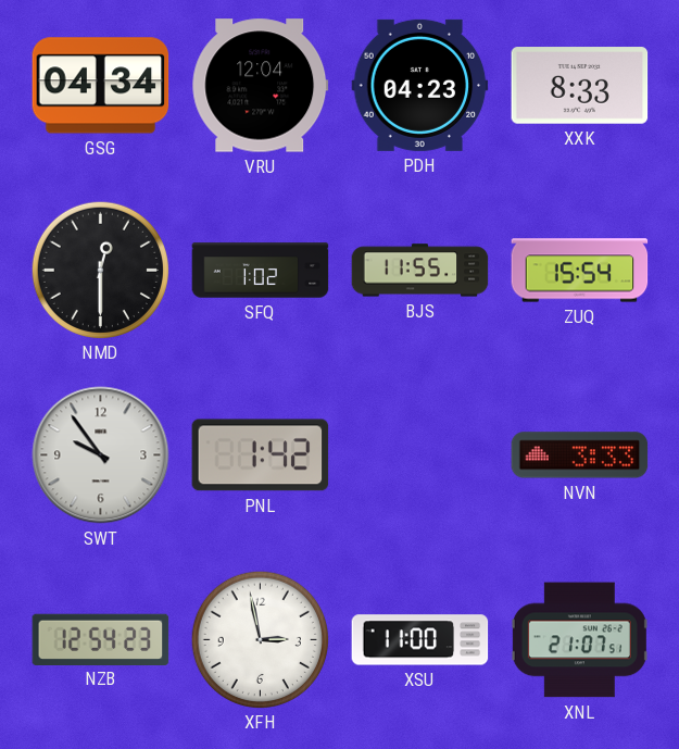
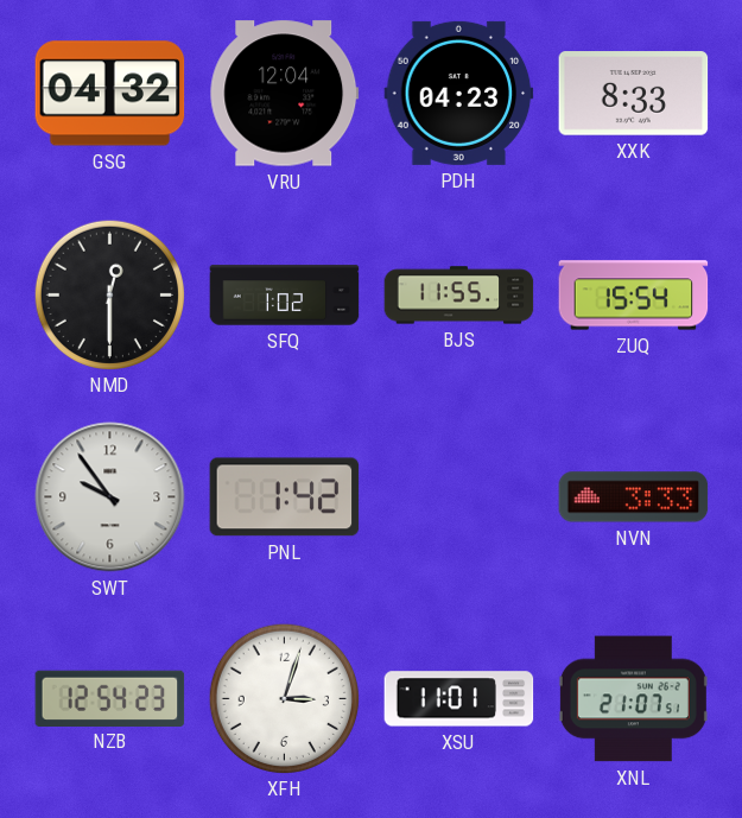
GSG: 04:34 -> 04:32
XFH: 2:58 -> 3:03
XSU: 11:00 -> 11:01
